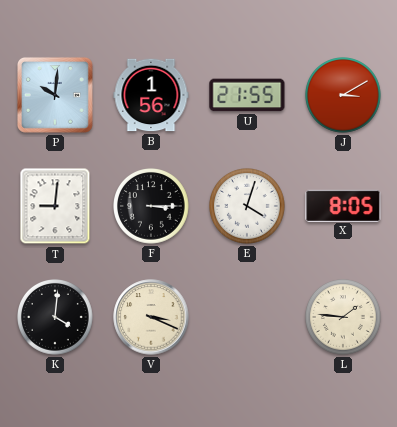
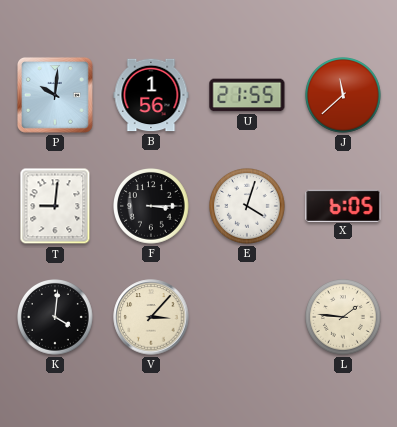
J: 3:10 -> 11:38
X: 8:05 -> 6:05
V: 3:19 -> 3:07
